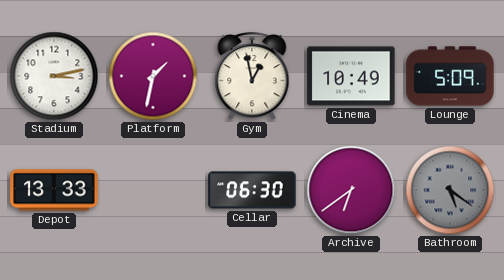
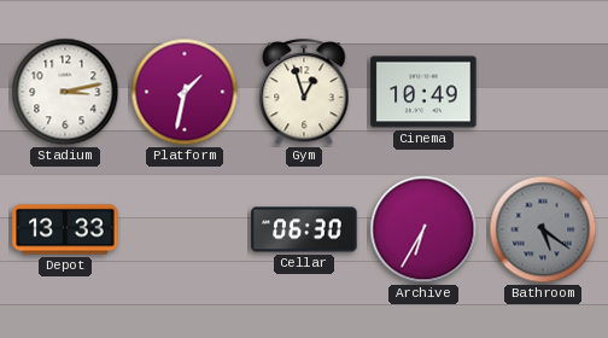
Gym: 12:58 -> 12:57
Lounge: 5:09 -> none
Archive: 6:39 -> 6:35
